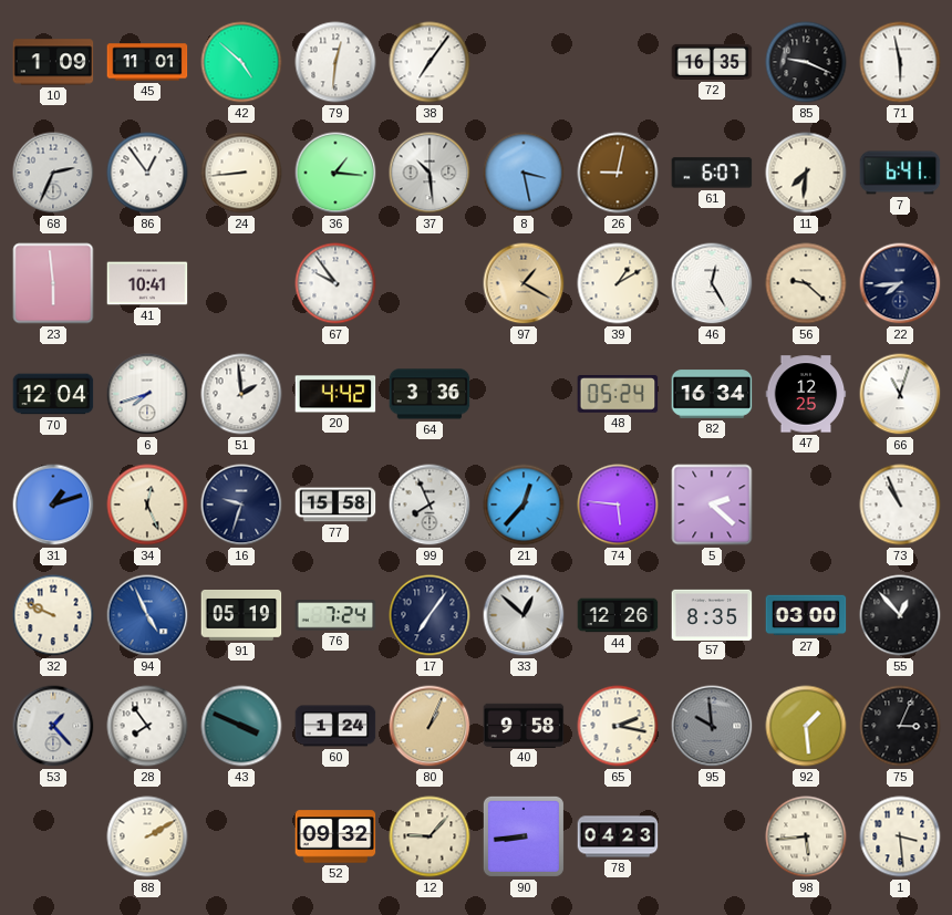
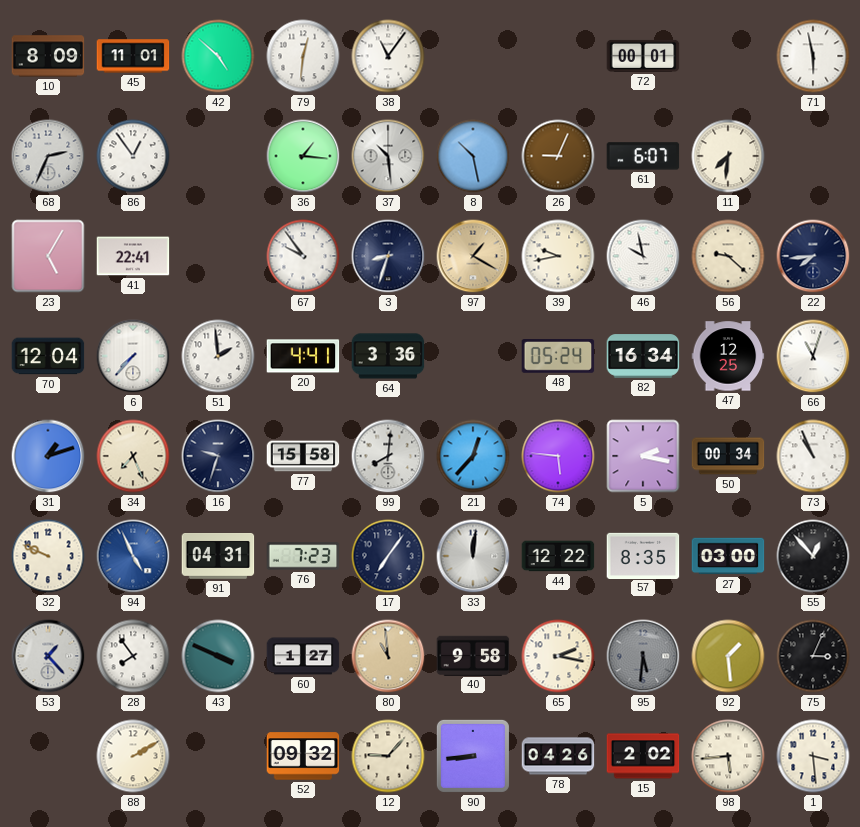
10: 1:09 -> 8:09
38: 7:06 -> 11:06
72: 16:35 -> 00:01
85: 9:19 -> none
24: 8:44 -> none
8: 3:28 -> 10:28
26: 9:02 -> 9:04
7: 6:41 -> none
23: 5:59 -> 5:05
41: 10:41 -> 22:41
3: none -> 8:33
39: 1:10 -> 9:43
46: 12:25 -> 9:58
6: 7:42 -> 7:37
20: 4:42 -> 4:41
34: 12:26 -> 7:26
99: 7:56 -> 8:01
5: 2:22 -> 2:17
50: none -> 00:34
91: 05:19 -> 04:31
76: 7:24 -> 7:23
33: 12:52 -> 12:01
44: 12:26 -> 12:22
60: 1:24 -> 1:27
80: 1:04 -> 10:59
95: 9:59 -> 5:31
78: 04:23 -> 04:26
15: none -> 2:02
